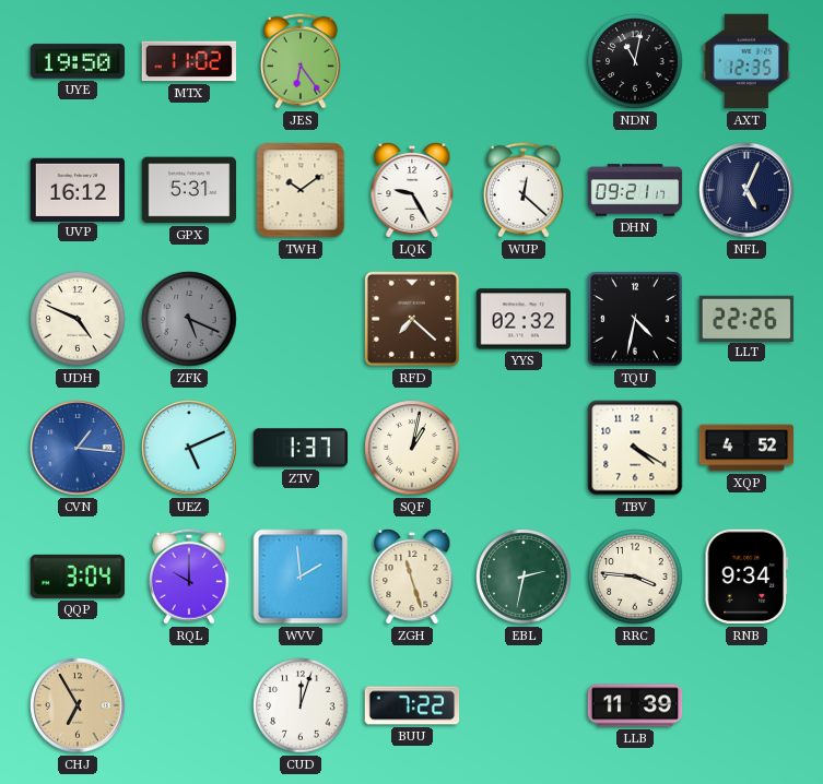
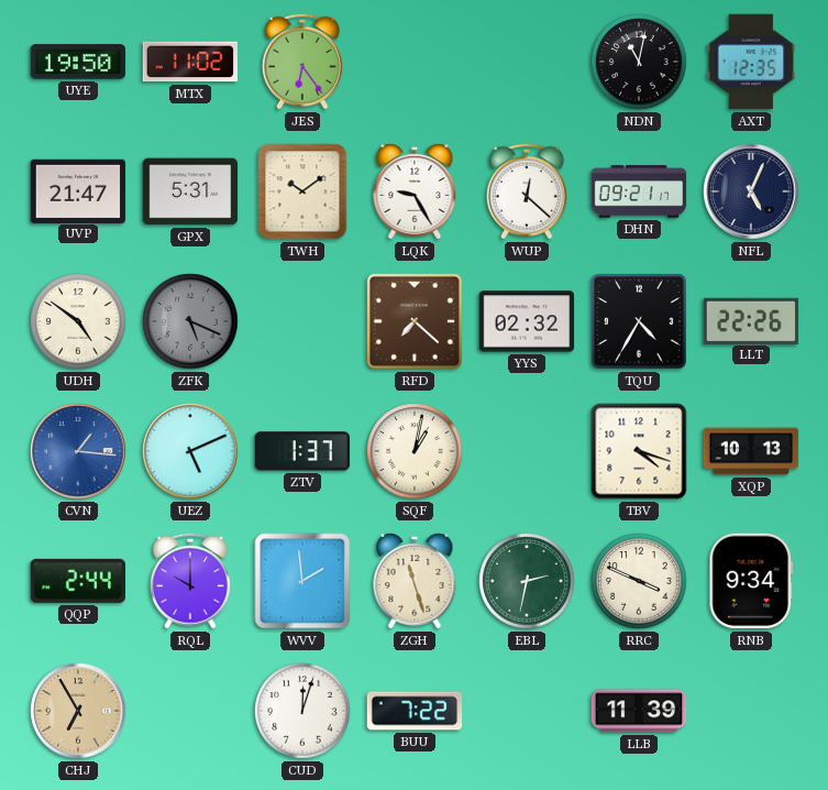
UVP: 16:12 -> 21:47
UDH: 4:49 -> 4:51
TQU: 4:32 -> 4:35
TBV: 4:20 -> 4:18
XQP: 4:52 -> 10:13
QQP: 3:04 -> 2:44
RRC: 3:46 -> 3:49
